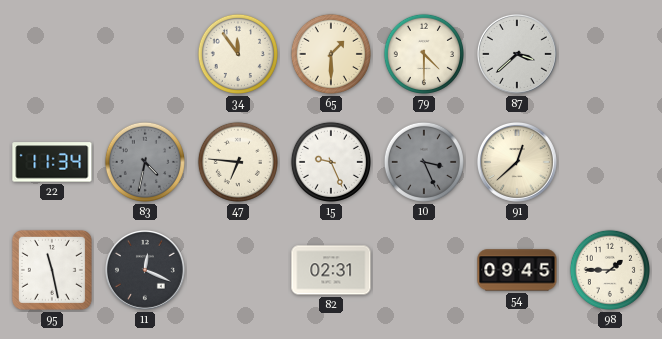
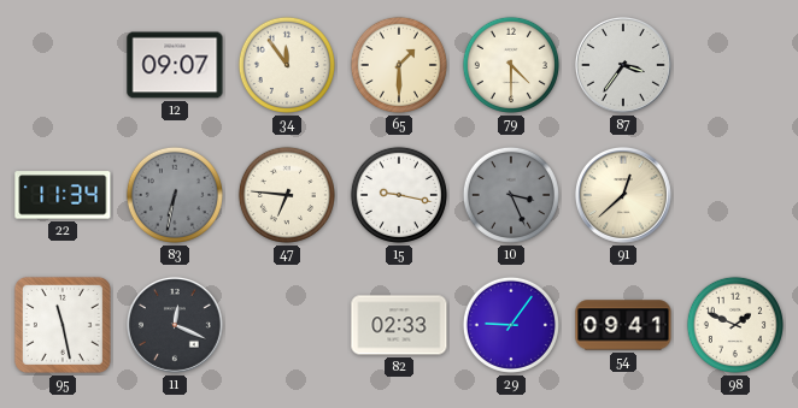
12: none -> 09:07
87: 3:38 -> 3:36
83: 4:32 -> 6:32
15: 9:26 -> 9:17
82: 02:31 -> 02:33
29: none -> 9:06
54: 09:45 -> 09:41
98: 1:45 -> 1:49
